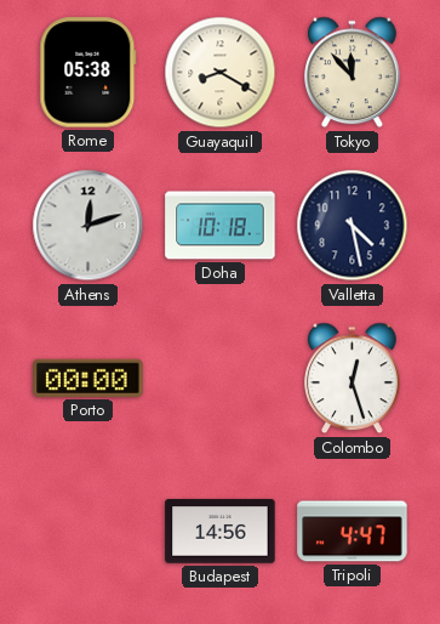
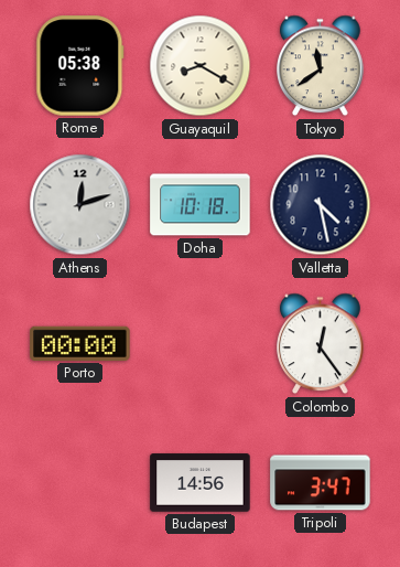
Tokyo: 11:53 -> 11:39
Colombo: 12:27 -> 12:24
Tripoli: 4:47 -> 3:47
